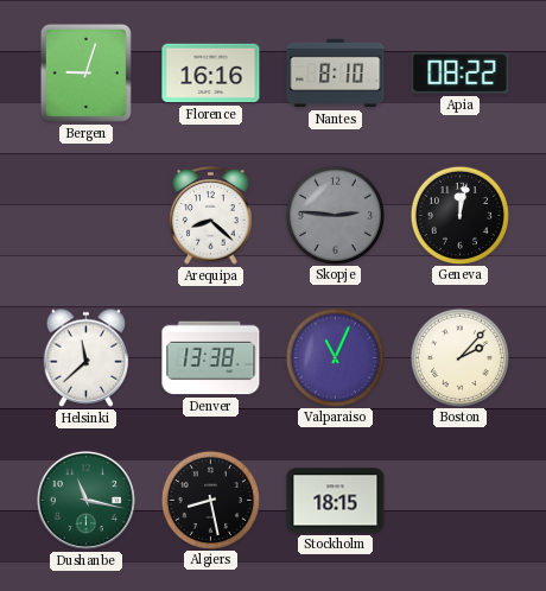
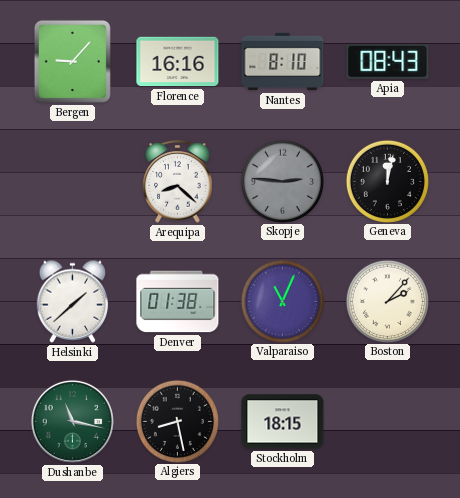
Bergen: 9:03 -> 9:07
Apia: 08:22 -> 08:43
Helsinki: 11:38 -> 1:38
Denver: 13:38 -> 01:38
